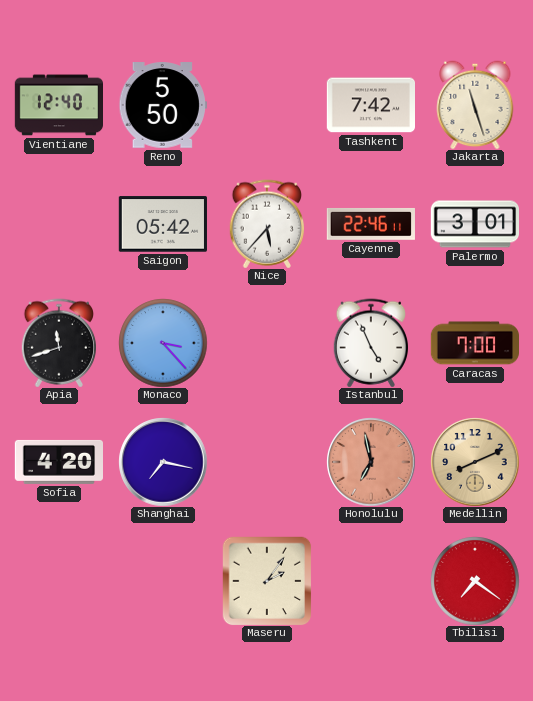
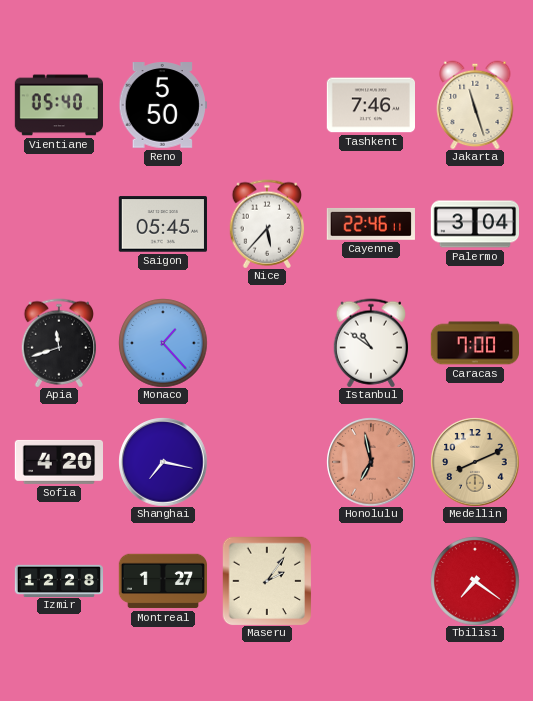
Vientiane: 12:40 -> 05:40
Tashkent: 7:42 -> 7:46
Saigon: 05:42 -> 05:45
Palermo: 3:01 -> 3:04
Monaco: 3:23 -> 1:23
Istanbul: 4:56 -> 10:51
Izmir: none -> 12:28
Montreal: none -> 1:27
